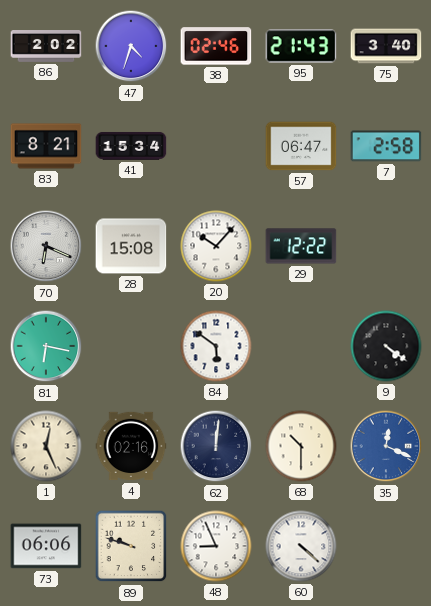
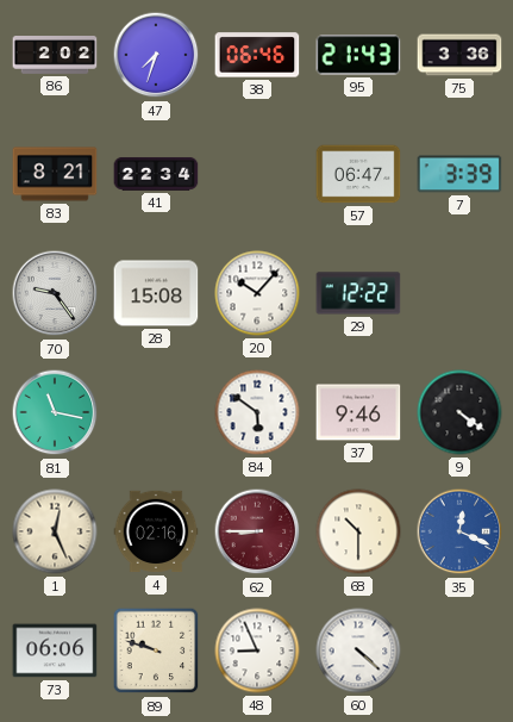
47: 4:33 -> 7:33
38: 02:46 -> 06:46
75: 3:40 -> 3:36
41: 15:34 -> 22:34
7: 2:58 -> 3:39
70: 6:19 -> 9:24
81: 6:17 -> 11:17
37: none -> 9:46
62: 12:01 -> 8:45
62 dial: navy -> burgundy
